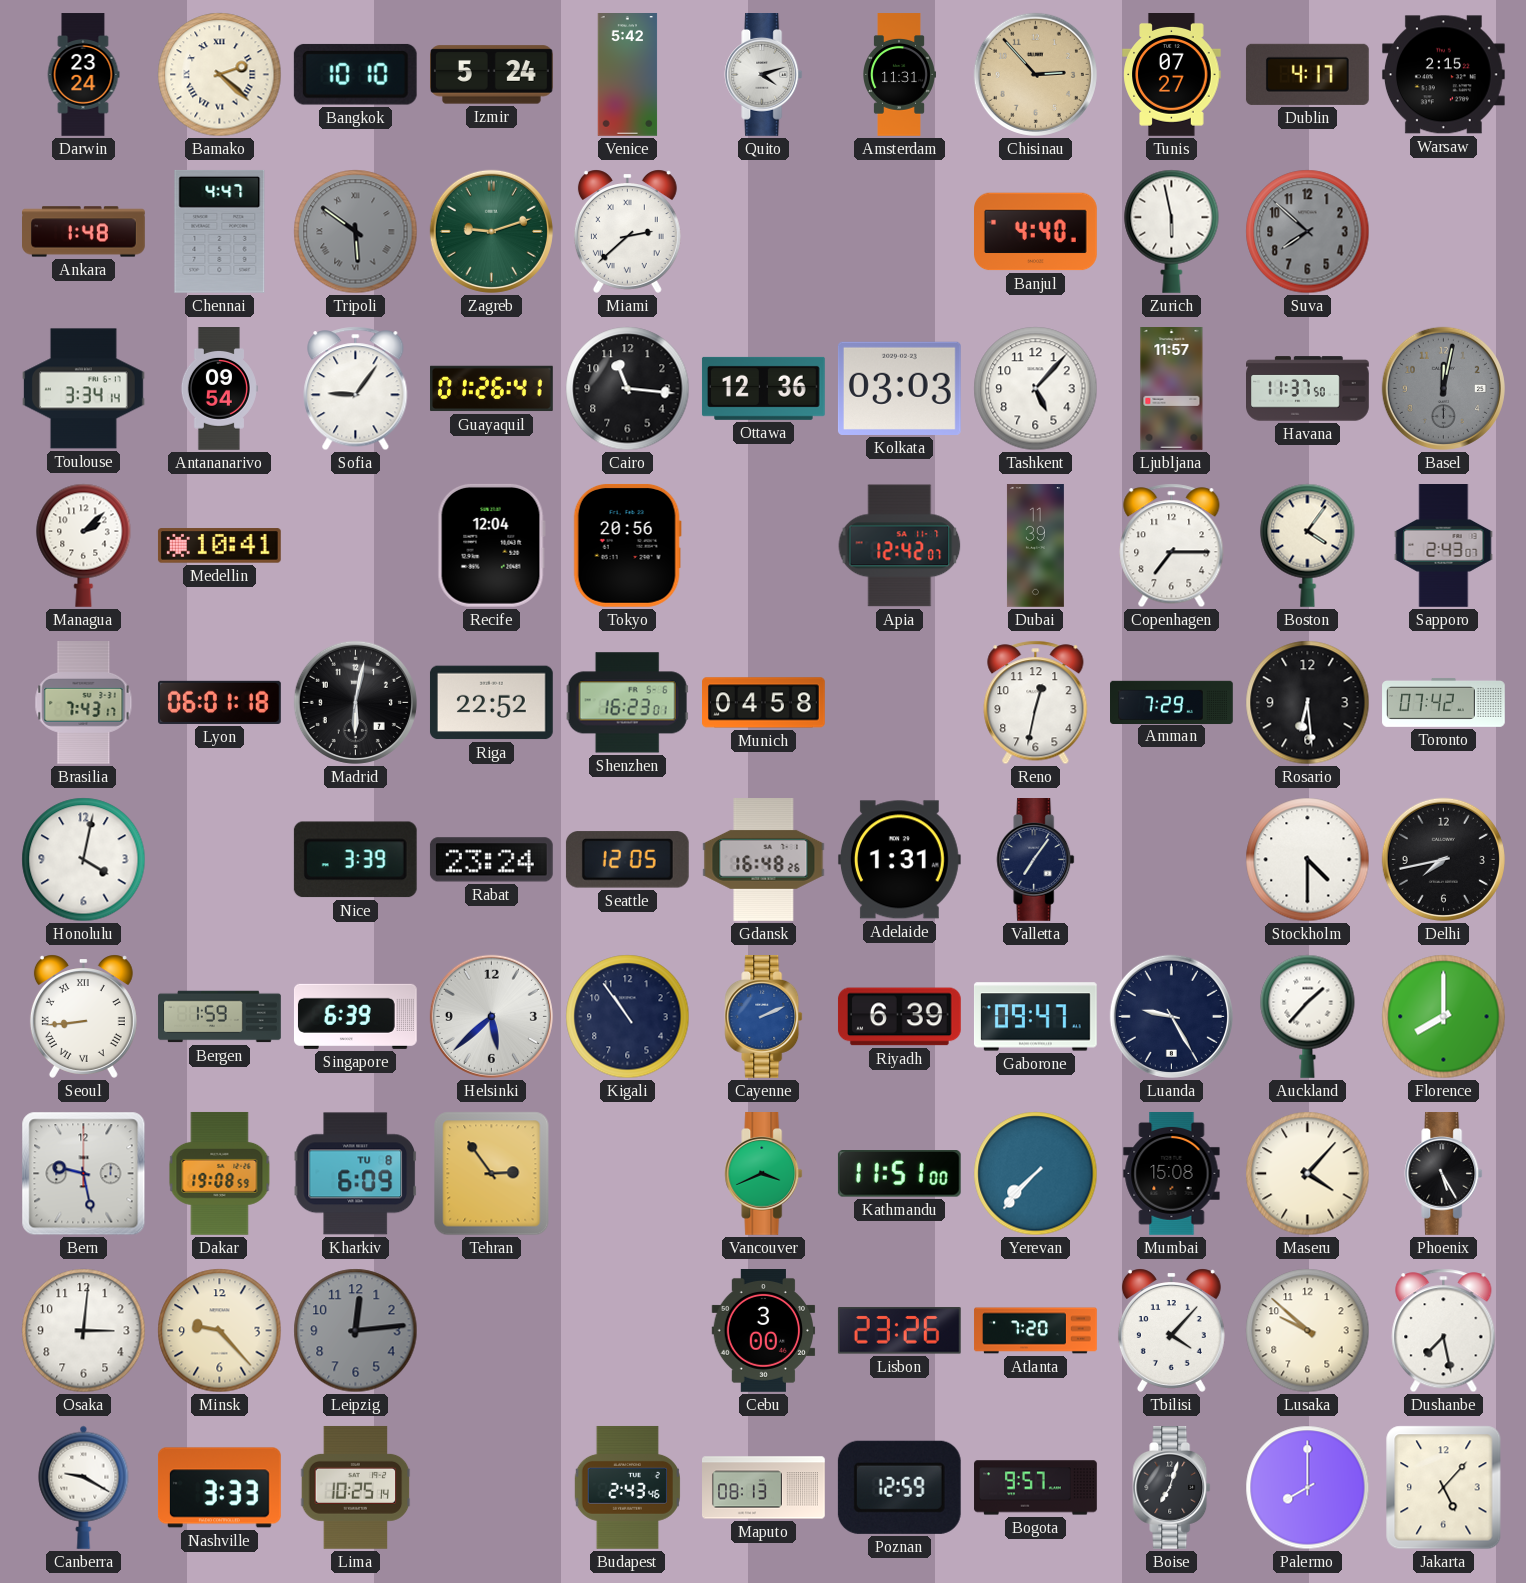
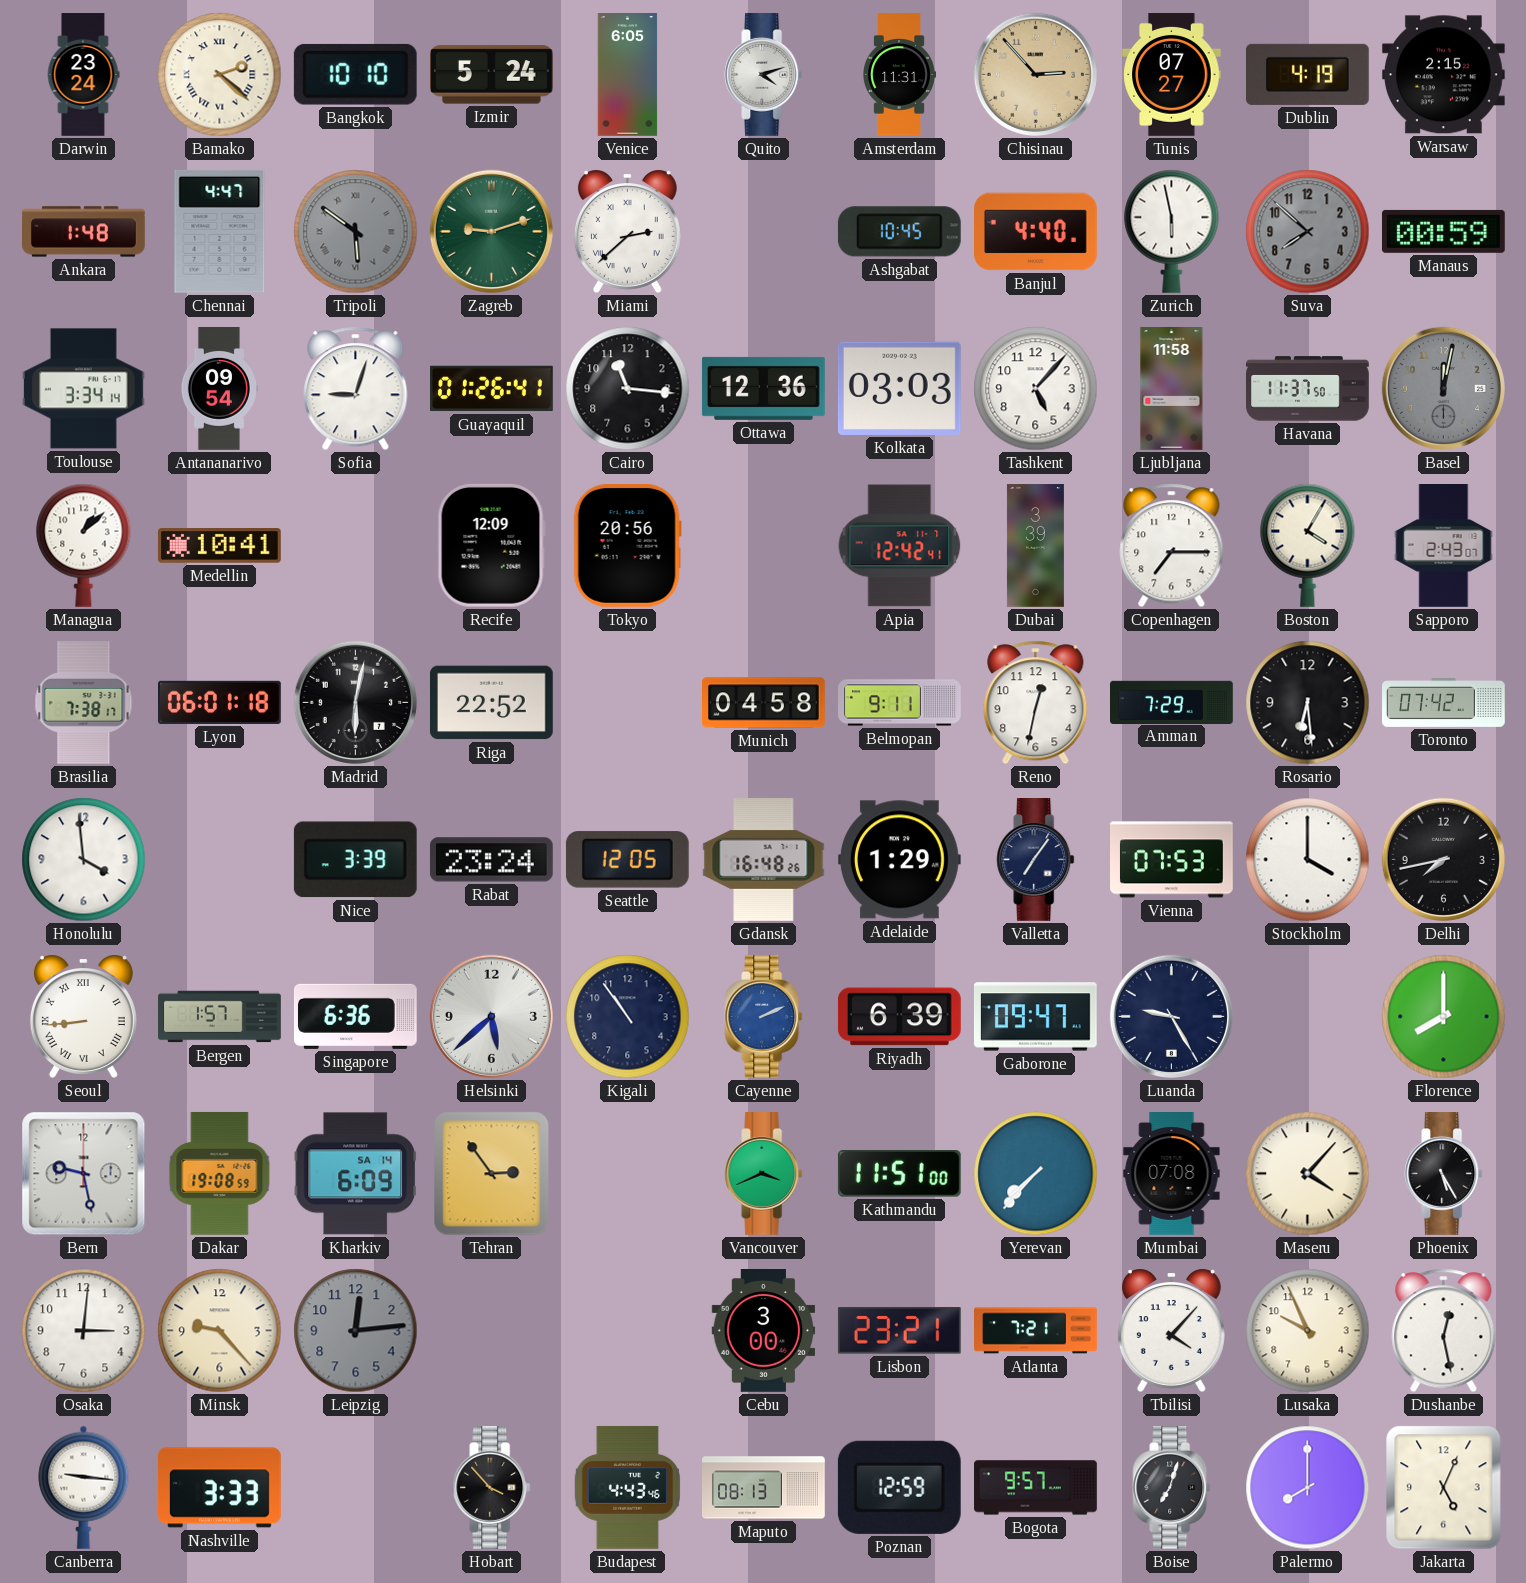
Venice: 5:42 -> 6:05
Dublin: 4:17 -> 4:19
Ashgabat: none -> 10:45
Manaus: none -> 00:59
Sofia: 9:06 -> 9:03
Ljubljana: 11:57 -> 11:58
Managua: 2:08 -> 1:08
Recife: 12:04 -> 12:09
Apia: 12:42:07 -> 12:42:41
Dubai: 11:39 -> 3:39
Boston: 4:06 -> 4:05
Brasilia: 7:43 -> 7:38
Shenzhen: 16:23 -> none
Belmopan: none -> 9:11
Honolulu: 4:02 -> 3:59
Adelaide: 1:31 -> 1:29
Vienna: none -> 07:53
Stockholm: 4:30 -> 4:00
Bergen: 1:59 -> 1:57
Singapore: 6:39 -> 6:36
Auckland: 1:37 -> none
Kharkiv date: TU 8 -> SA 14
Mumbai: 15:08 -> 07:08
Lisbon: 23:26 -> 23:21
Atlanta: 7:20 -> 7:21
Lusaka: 9:52 -> 9:56
Dushanbe: 7:28 -> 12:28
Canberra: 9:20 -> 9:16
Lima: 10:25 -> none
Hobart: none -> 3:53
Budapest: 2:43 -> 4:43
Jakarta: 5:07 -> 5:04
